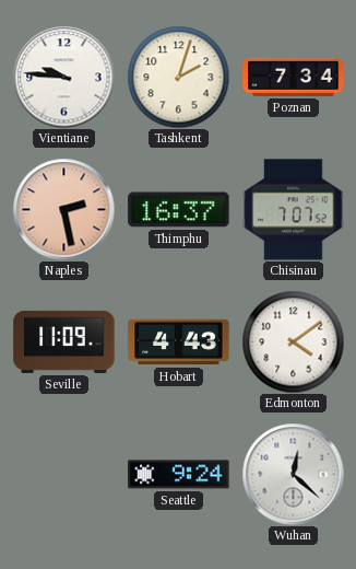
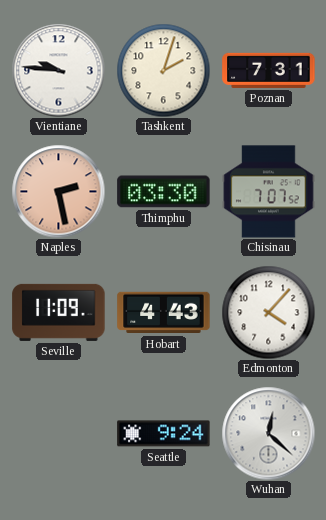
Poznan: 7:34 -> 7:31
Thimphu: 16:37 -> 03:30
Edmonton: 4:09 -> 4:07
